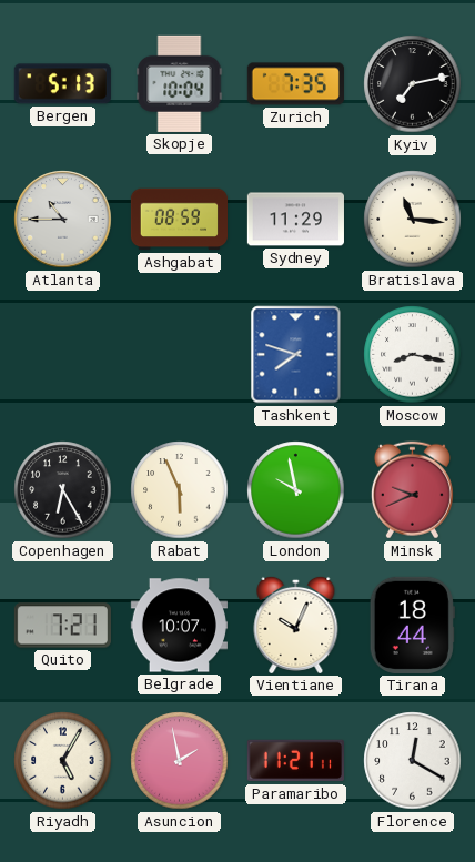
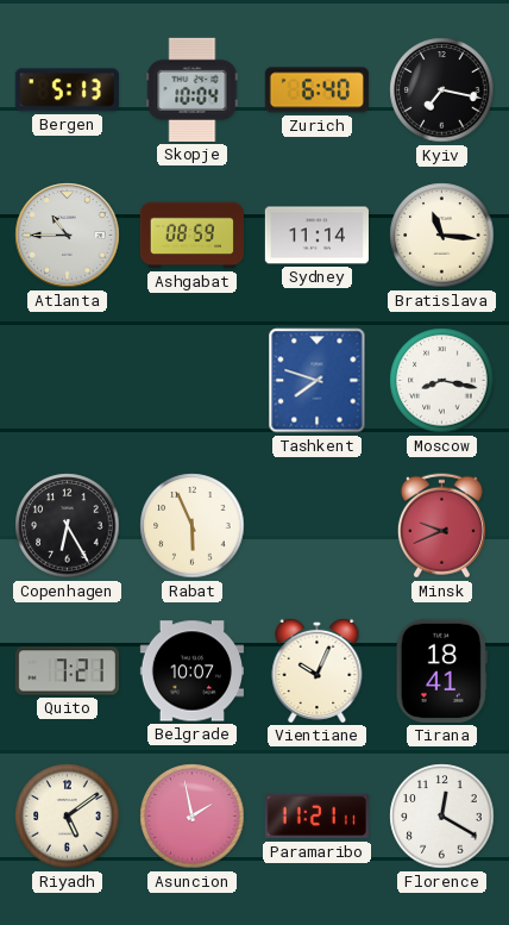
Zurich: 7:35 -> 6:40
Kyiv: 7:13 -> 7:17
Sydney: 11:29 -> 11:14
London: 9:58 -> none
Tirana: 18:44 -> 18:41
Riyadh: 5:05 -> 5:09
